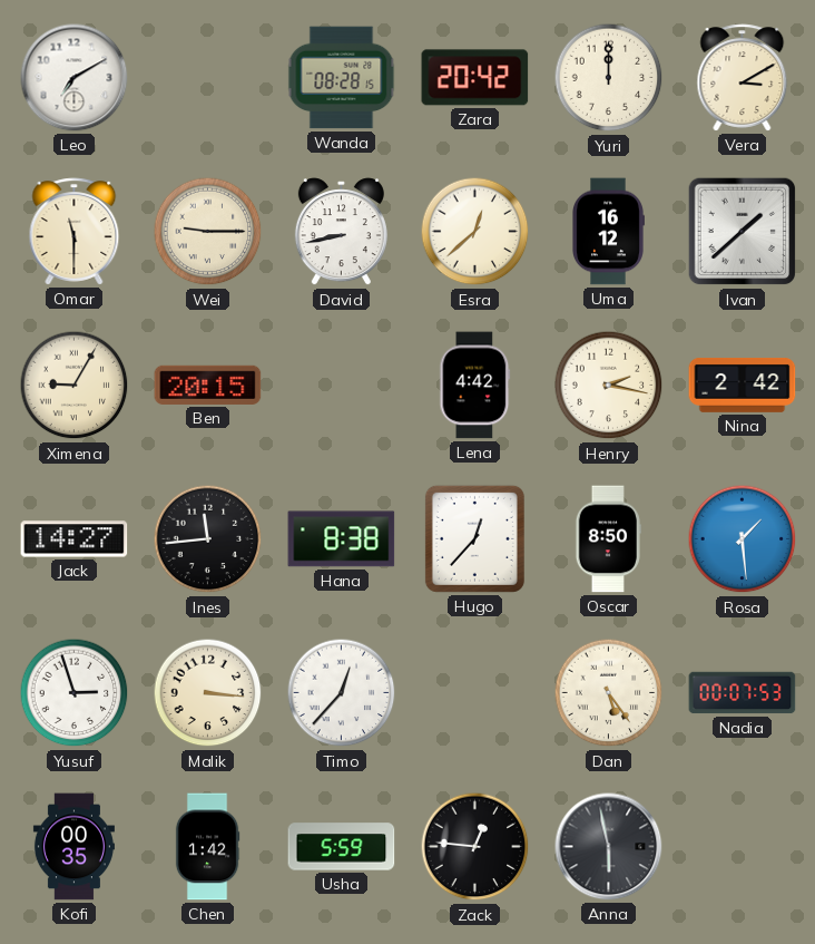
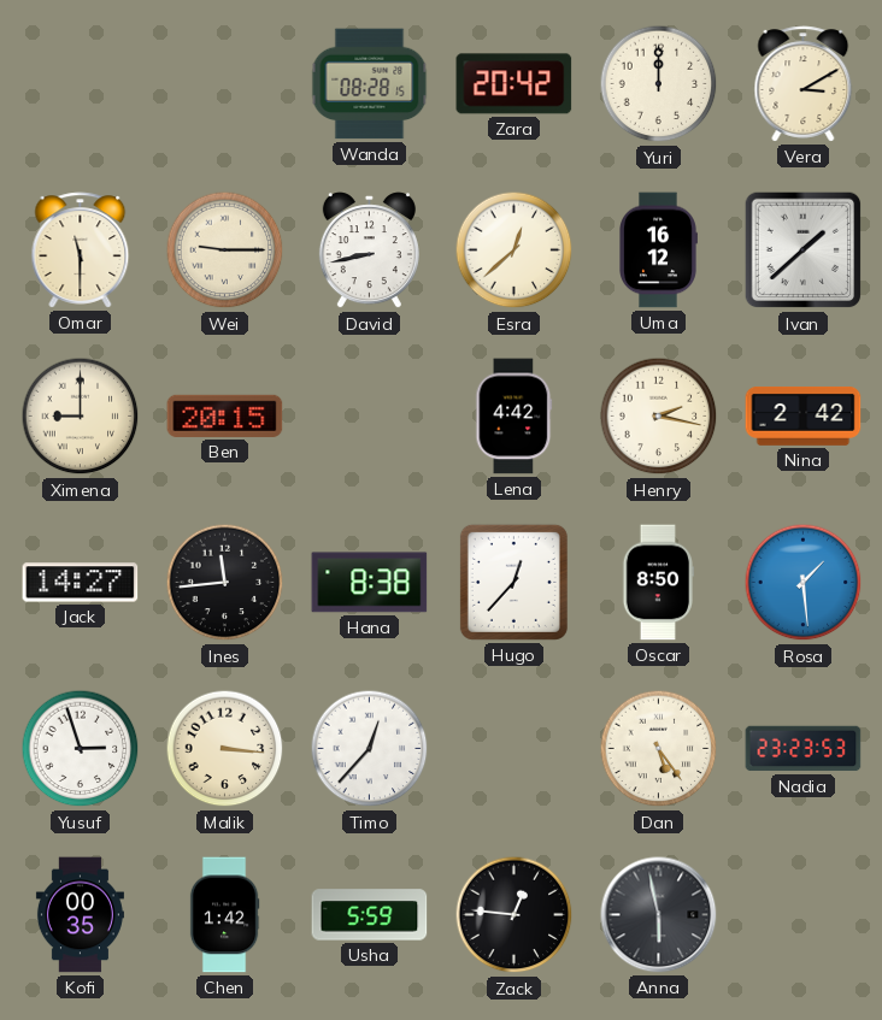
Leo: 7:10 -> none
Ximena: 9:05 -> 9:00
Nadia: 00:07 -> 23:23
